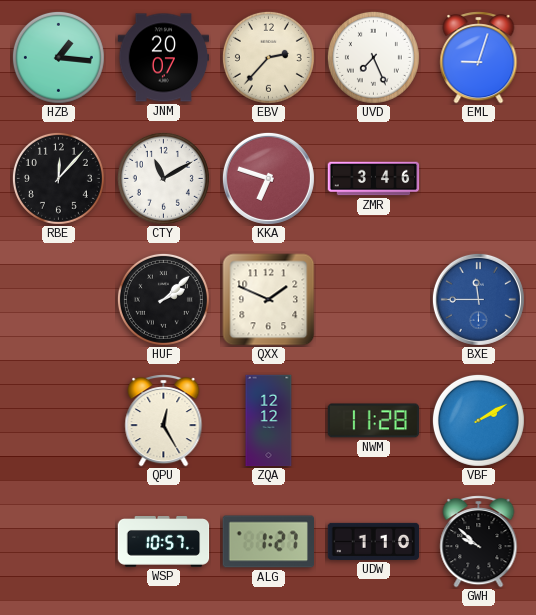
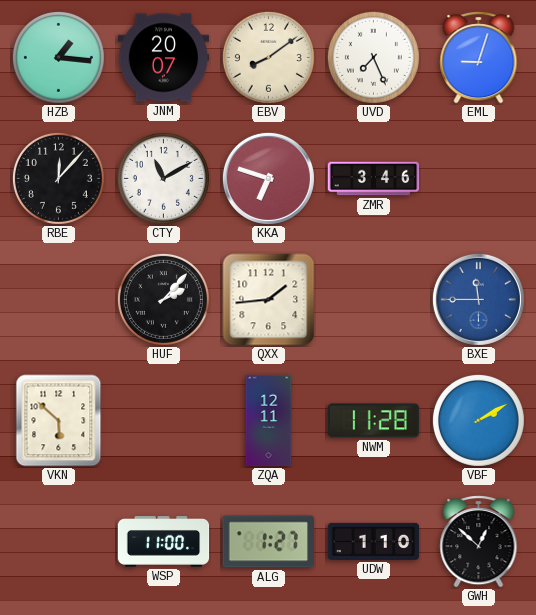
EBV: 2:37 -> 8:09
HUF: 2:08 -> 2:07
QXX: 1:49 -> 1:44
VKN: none -> 5:52
QPU: 12:25 -> none
ZQA: 12:12 -> 12:11
WSP: 10:57 -> 11:00
GWH: 9:52 -> 12:52
